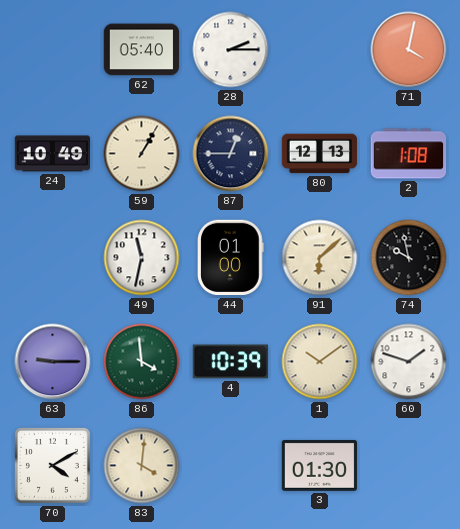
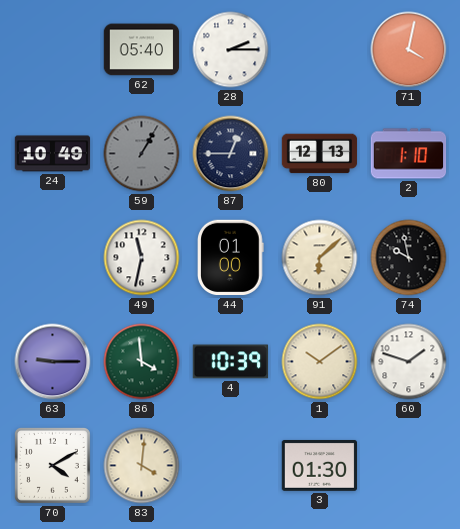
59 dial: cream -> grey
2: 1:08 -> 1:10
